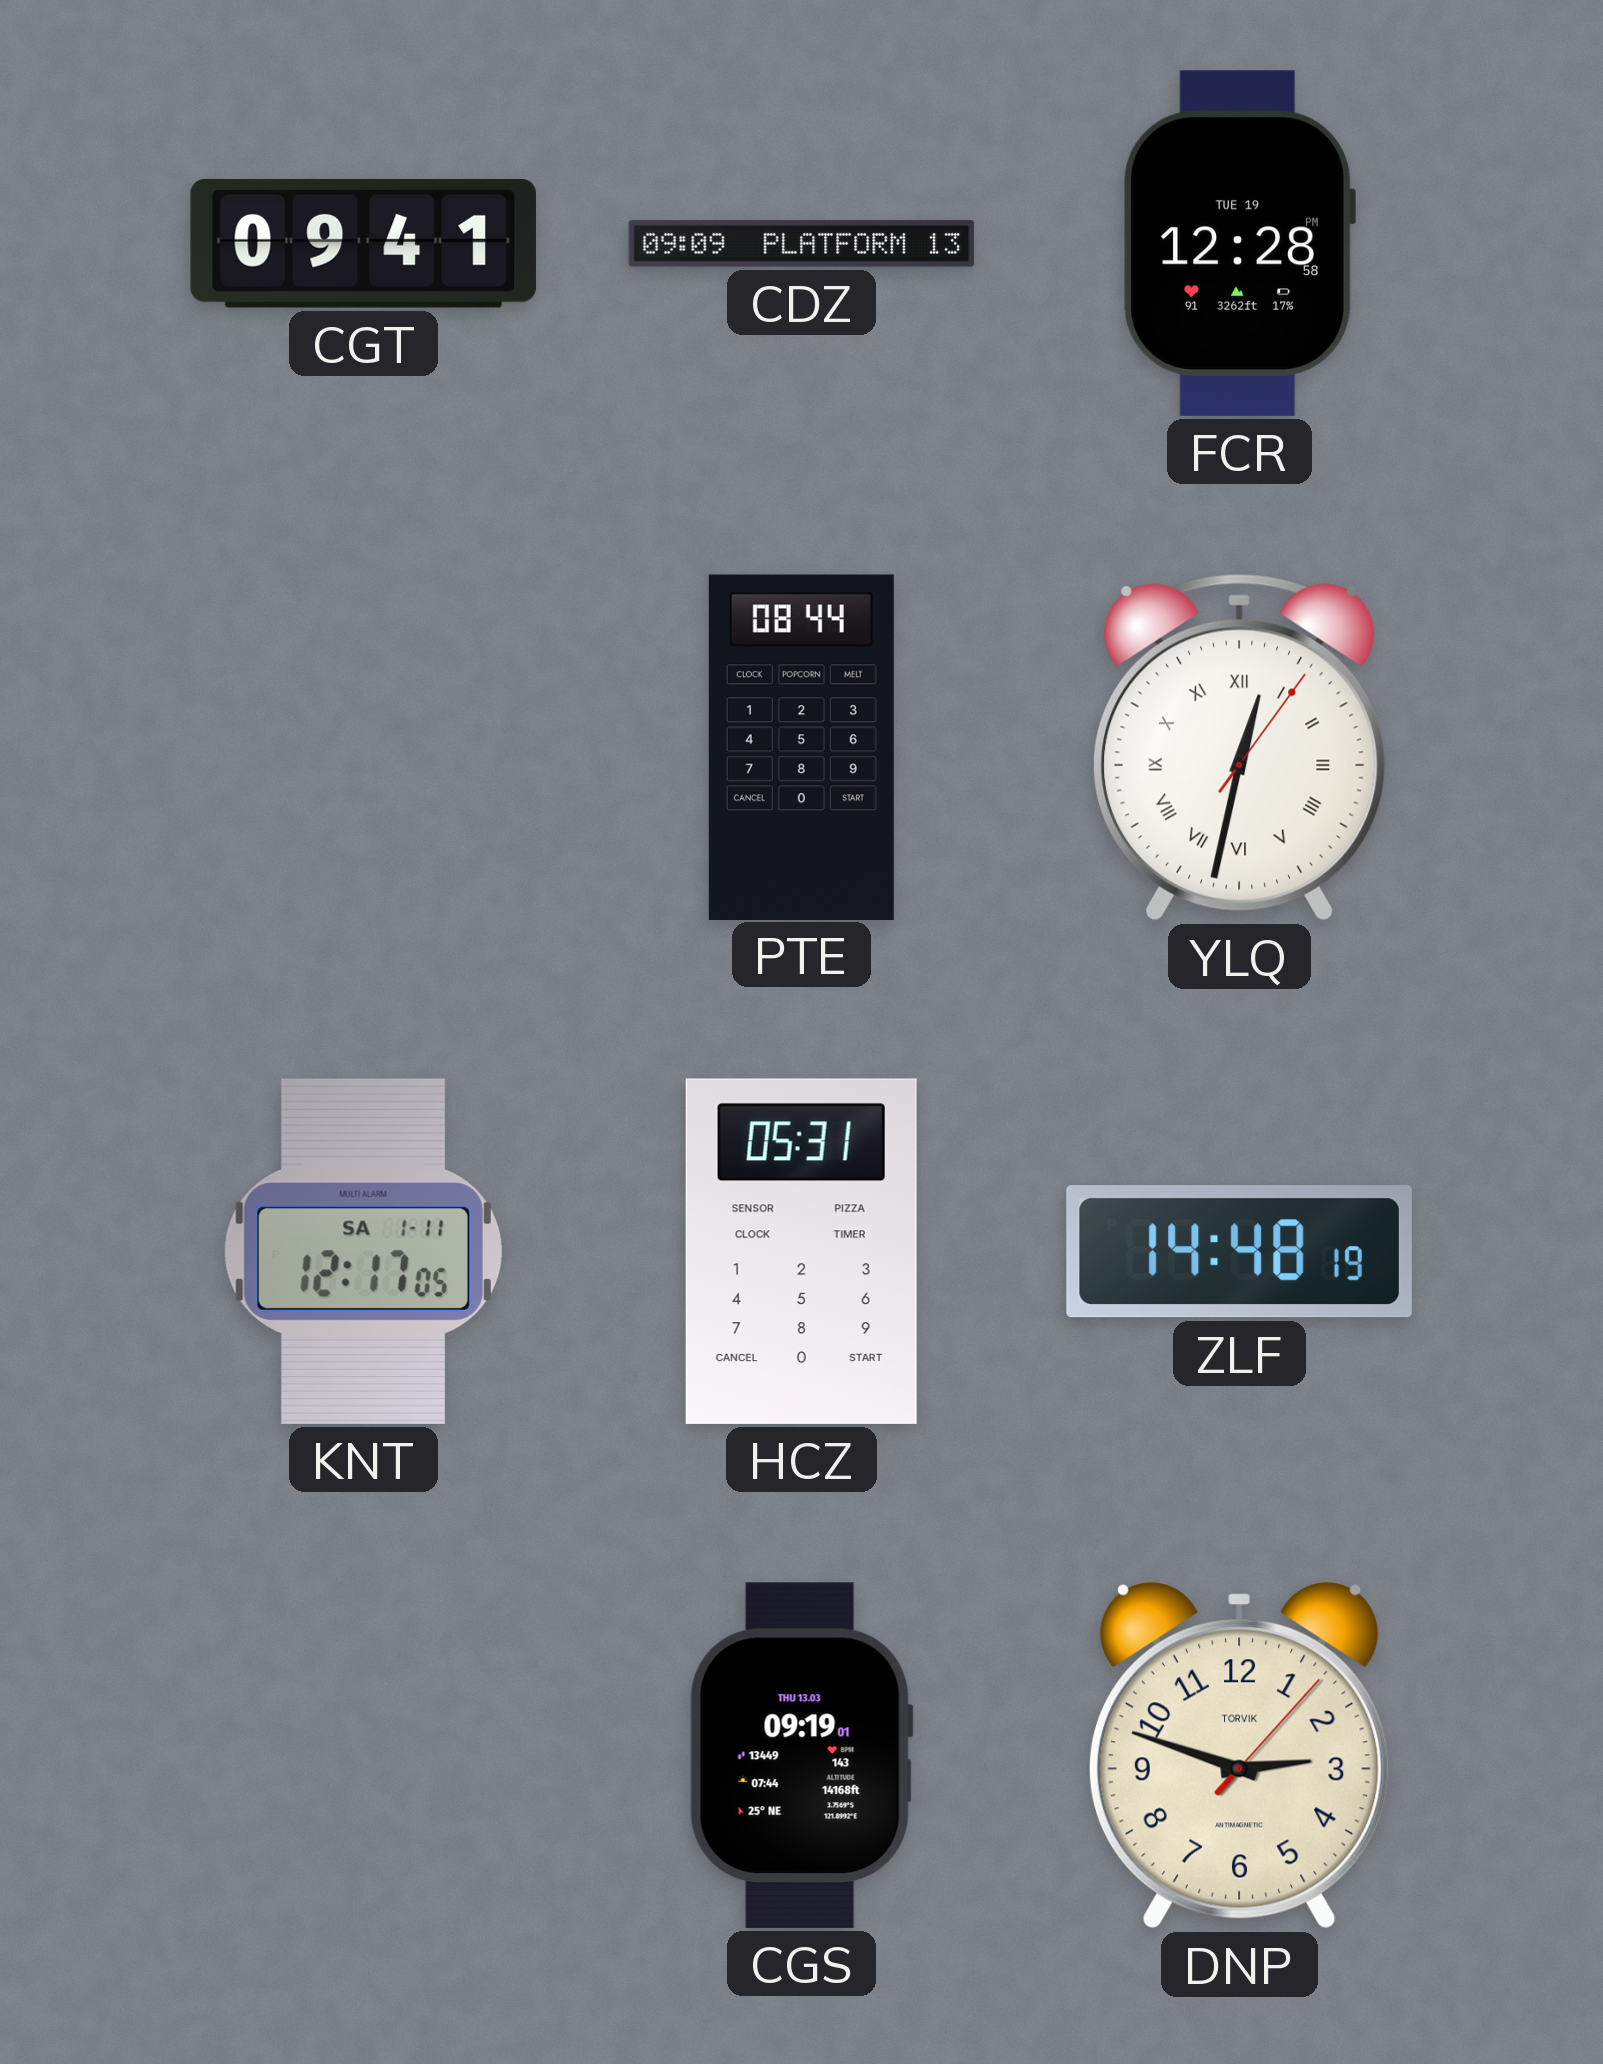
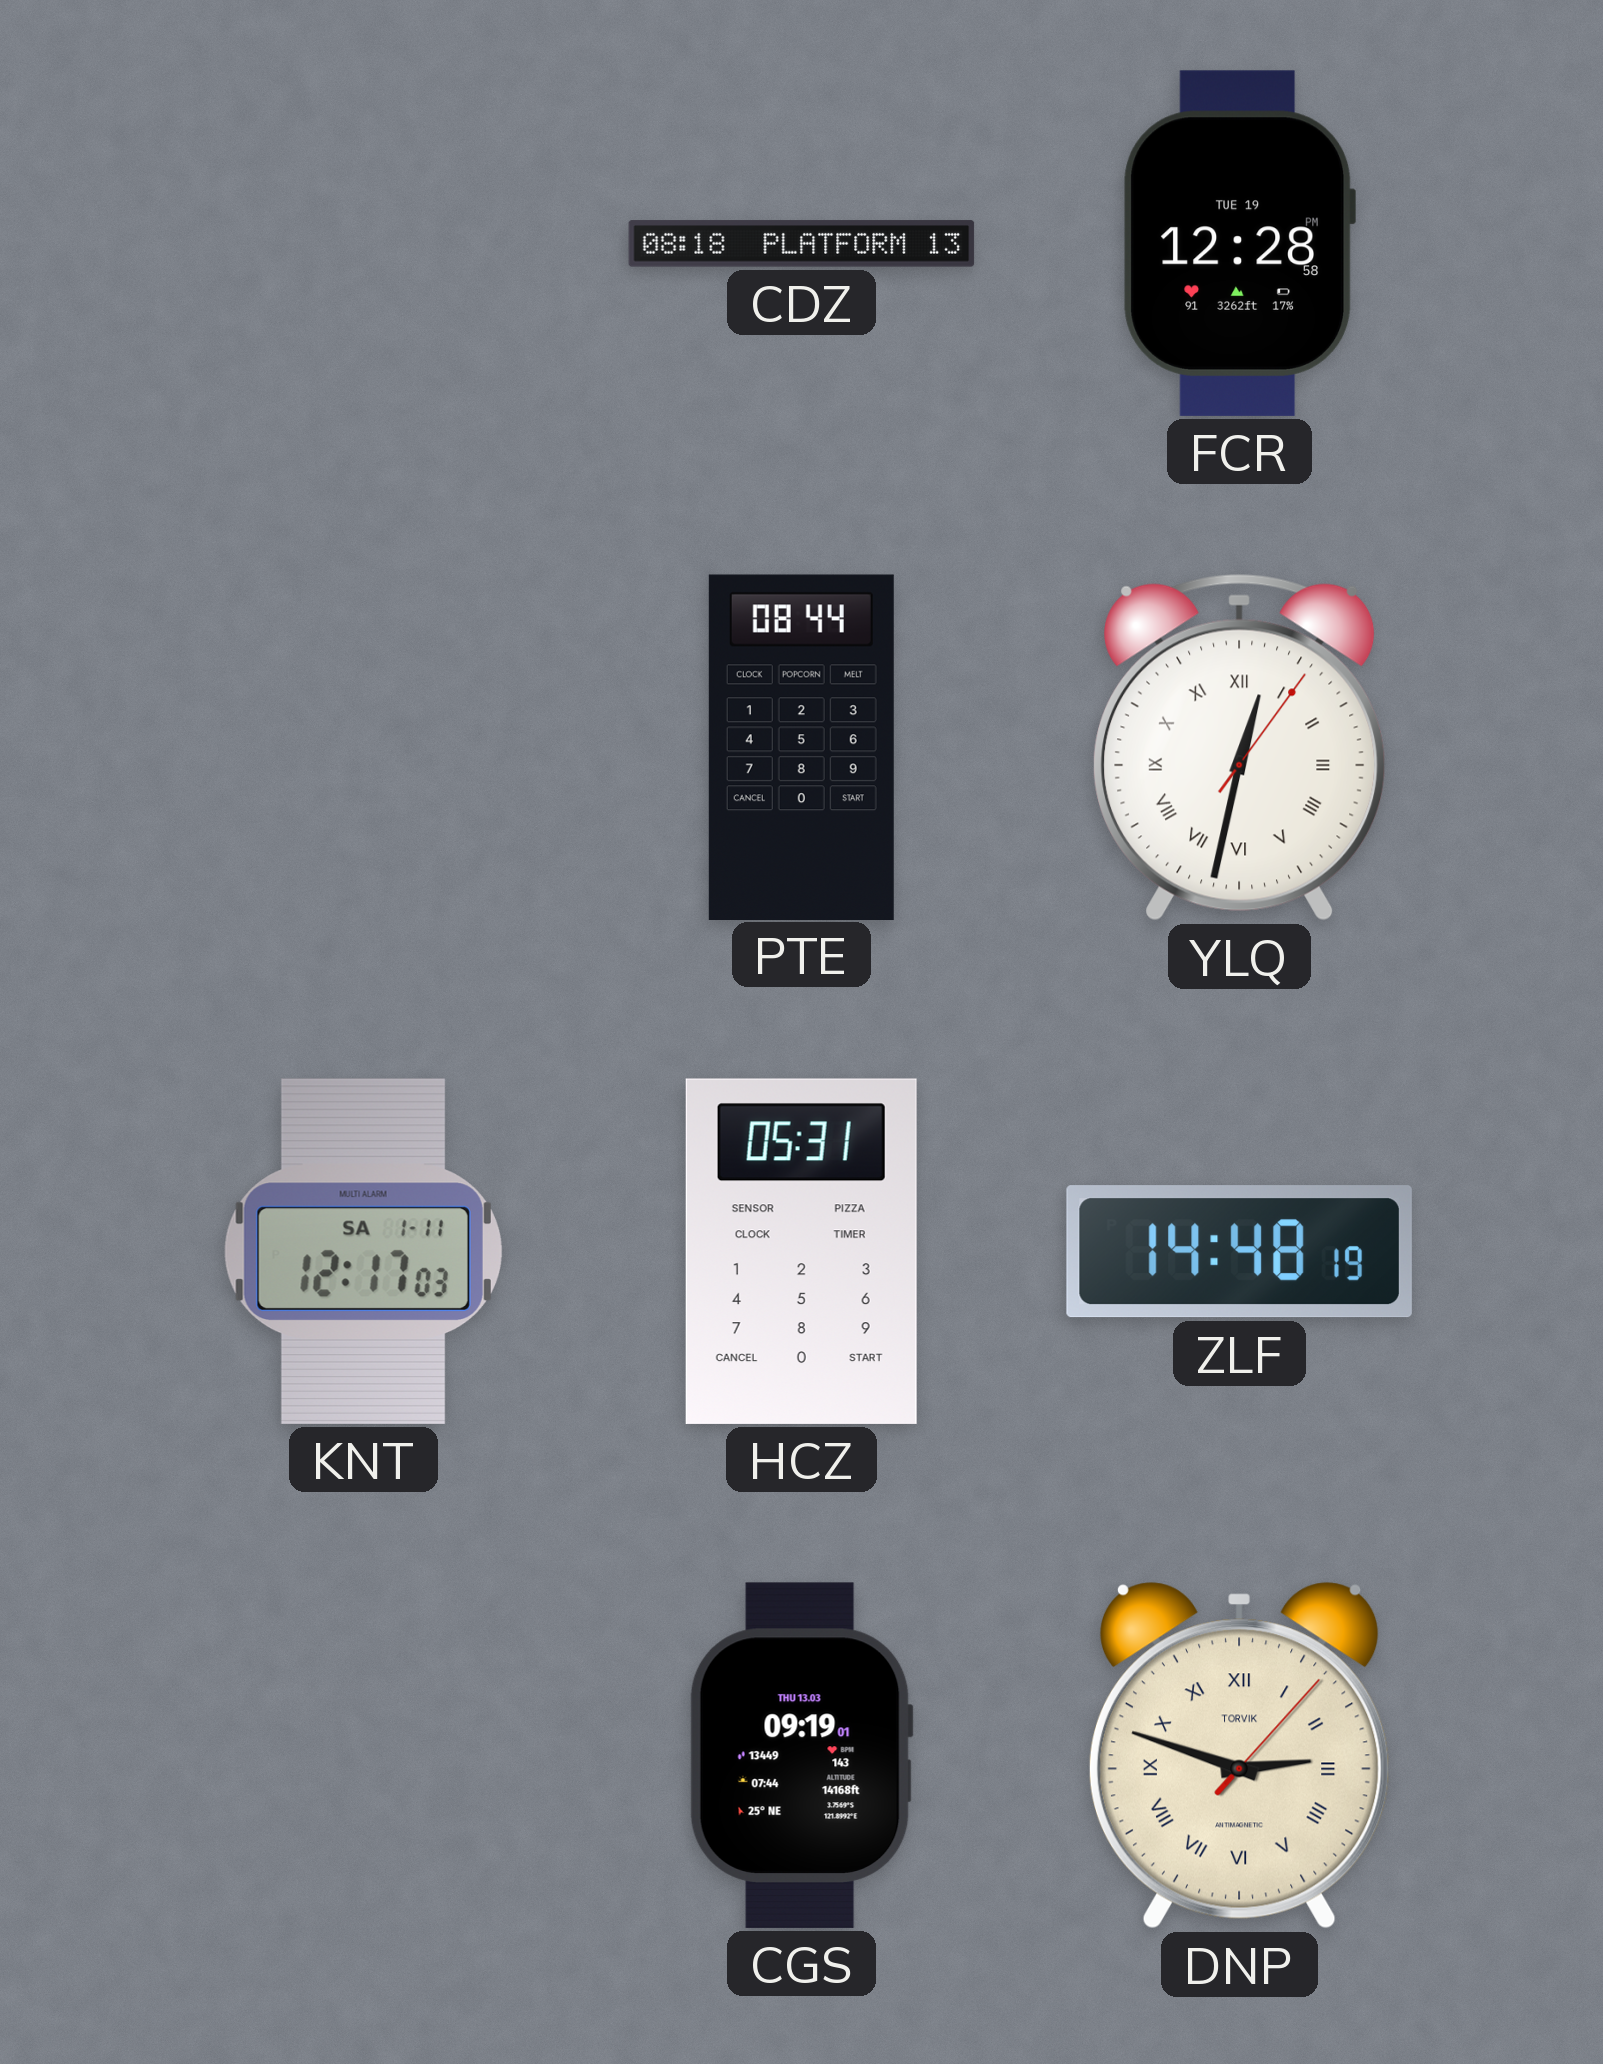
CGT: 09:41 -> none
CDZ: 09:09 -> 08:18
KNT: 12:17:05 -> 12:17:03
DNP numerals: Arabic -> Roman
